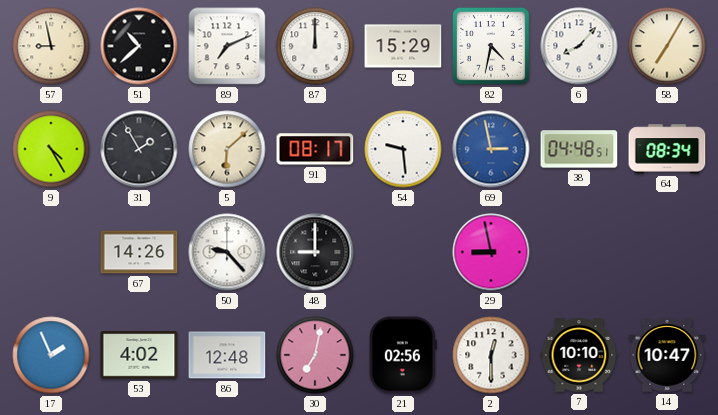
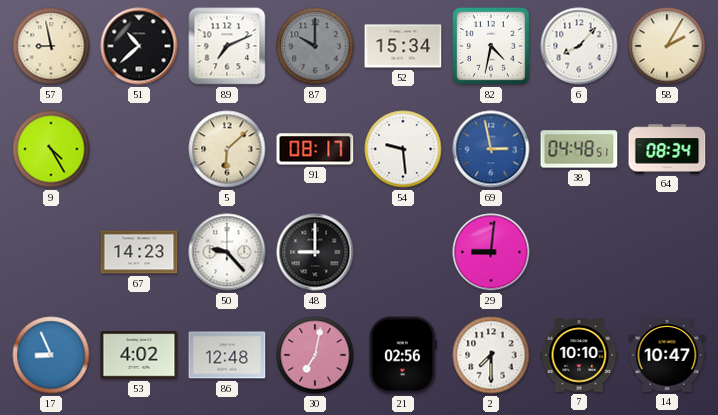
87: 12:00 -> 10:00
87 dial: white -> grey
52: 15:29 -> 15:34
58: 7:05 -> 2:05
31: 1:55 -> none
67: 14:26 -> 14:23
29: 8:58 -> 9:01
17: 1:56 -> 8:56
2: 12:30 -> 7:30
